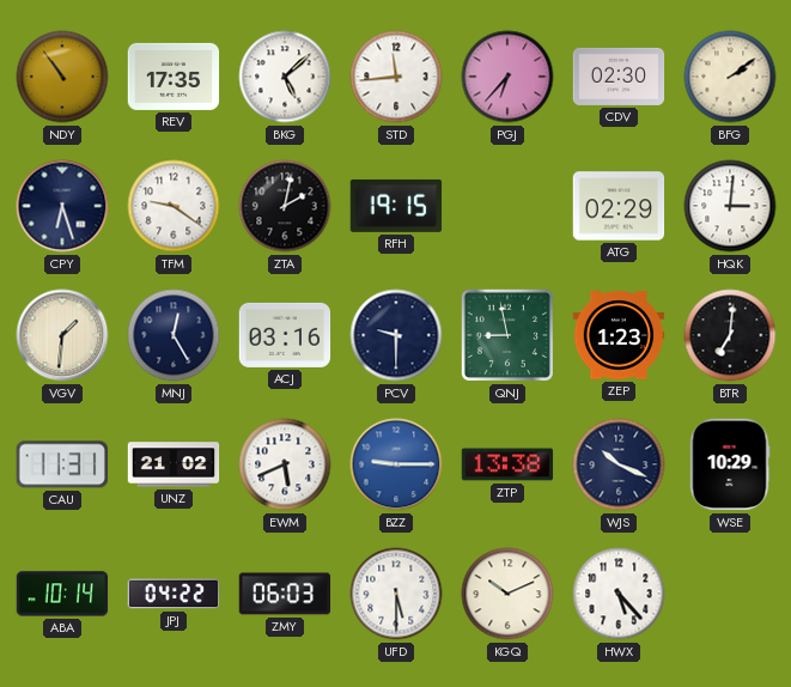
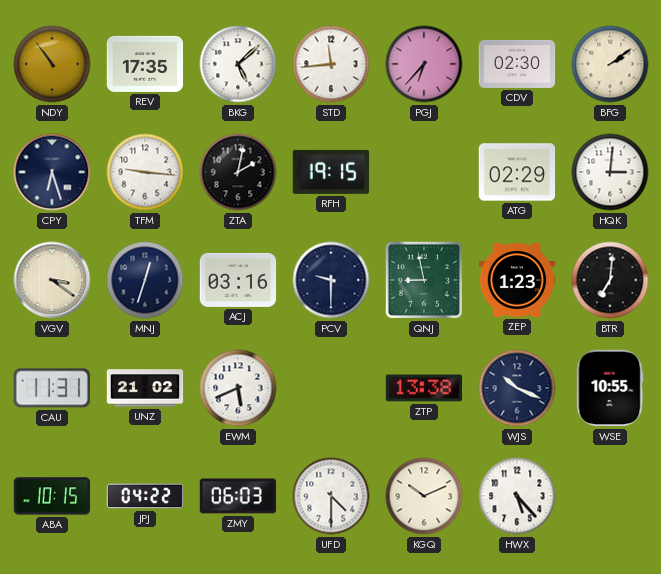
TFM: 9:21 -> 9:16
VGV: 1:31 -> 3:21
MNJ: 12:25 -> 12:33
BZZ: 9:15 -> none
WSE: 10:29 -> 10:55
ABA: 10:14 -> 10:15
UFD: 5:30 -> 4:30
